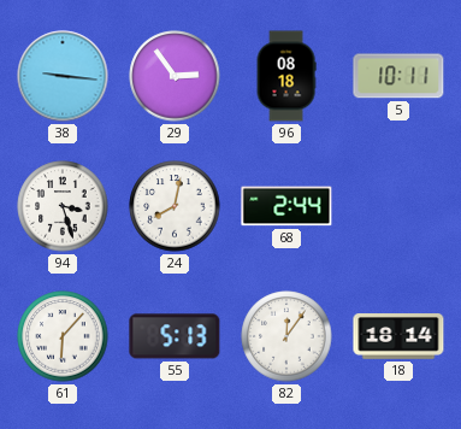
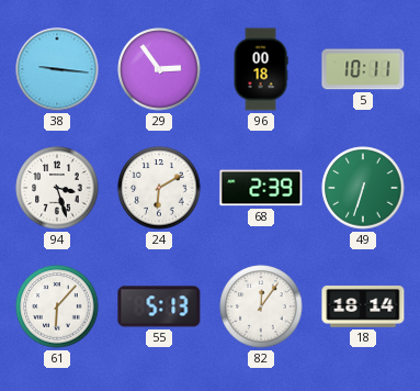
96: 08:18 -> 00:18
24: 8:02 -> 6:10
68: 2:44 -> 2:39
49: none -> 6:33
